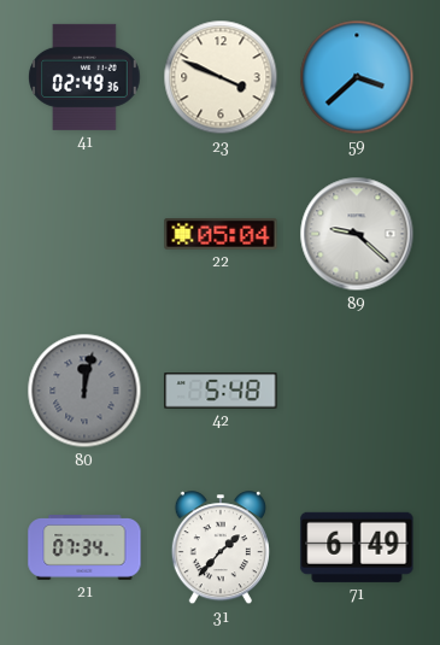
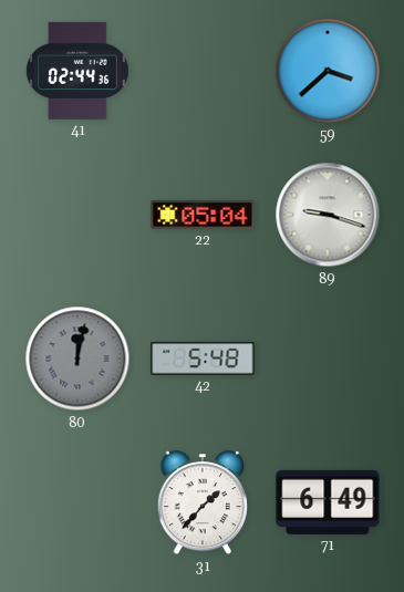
41: 02:49 -> 02:44
23: 3:49 -> none
89: 9:22 -> 9:18
21: 07:34 -> none
